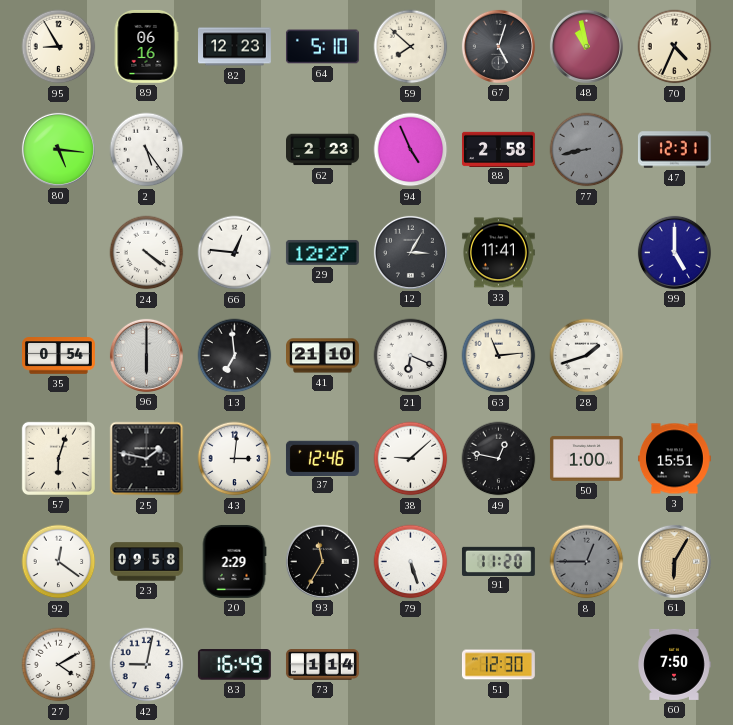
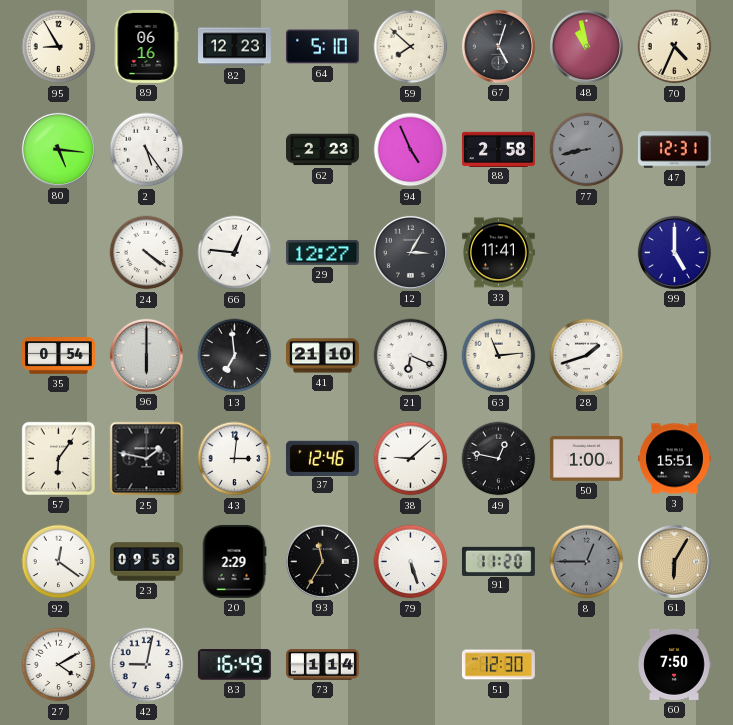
57: 6:03 -> 6:06
